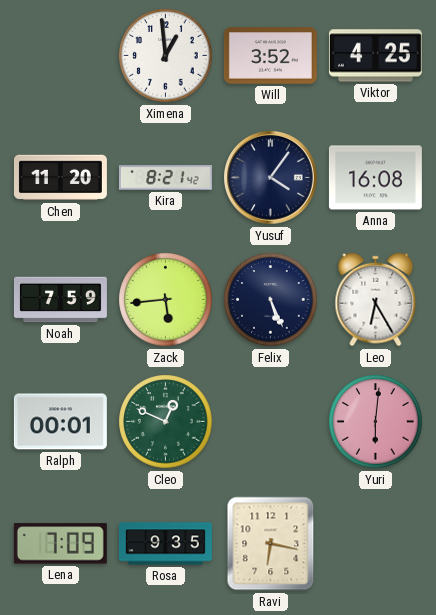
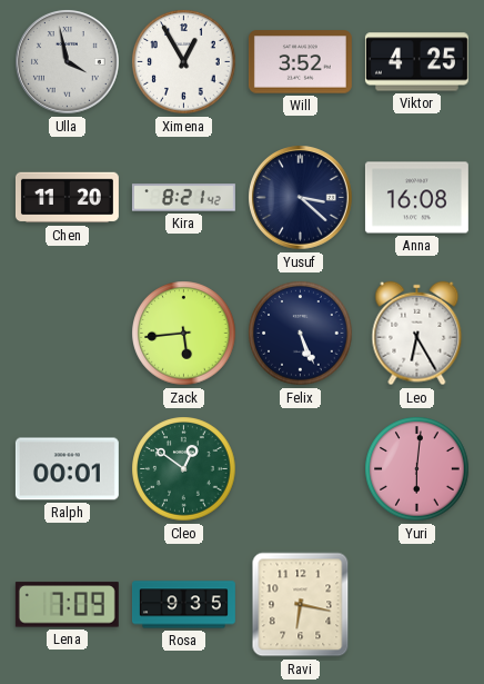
Ulla: none -> 3:58
Ximena: 12:59 -> 12:55
Yusuf: 4:06 -> 3:22
Noah: 7:59 -> none
Cleo: 12:49 -> 12:51
